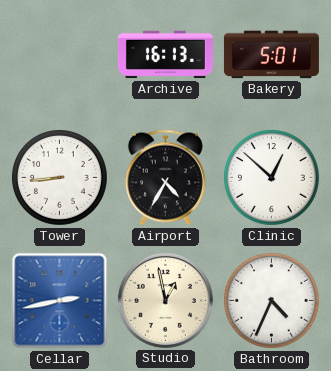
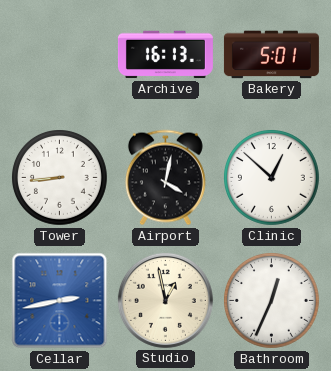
Airport: 4:35 -> 4:02
Bathroom: 4:34 -> 12:34
